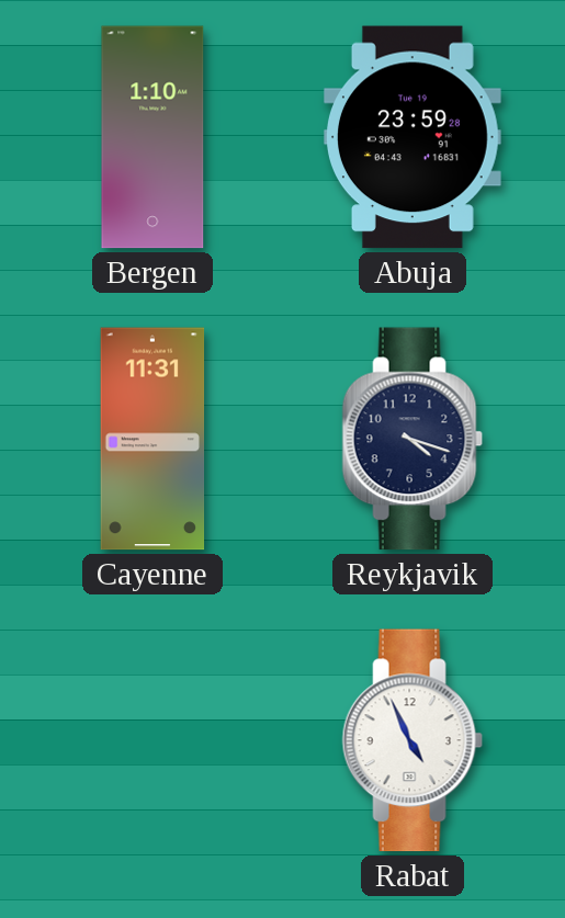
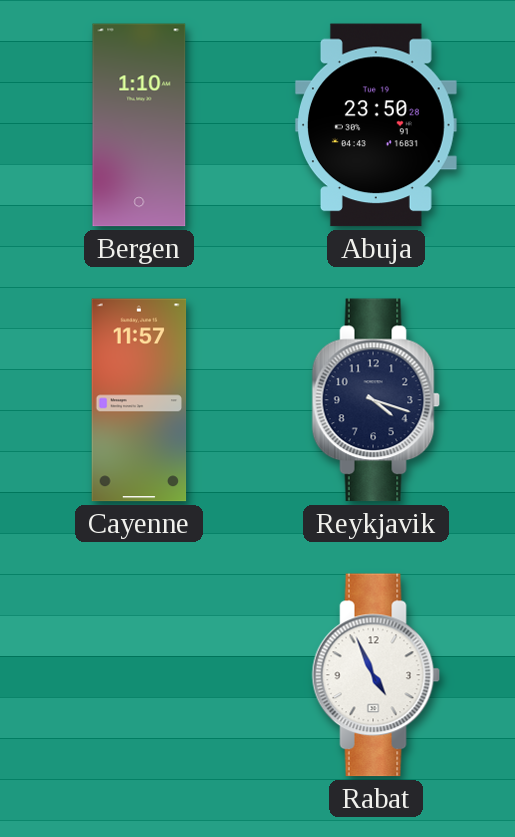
Abuja: 23:59 -> 23:50
Cayenne: 11:31 -> 11:57
